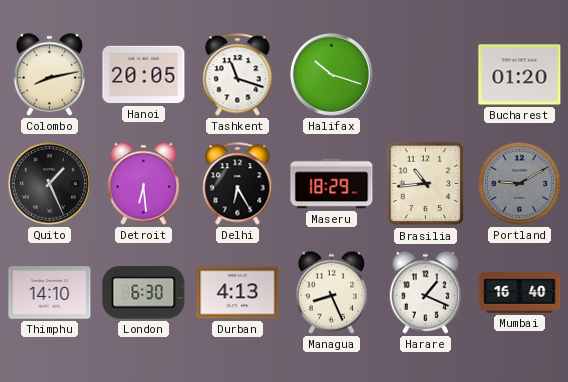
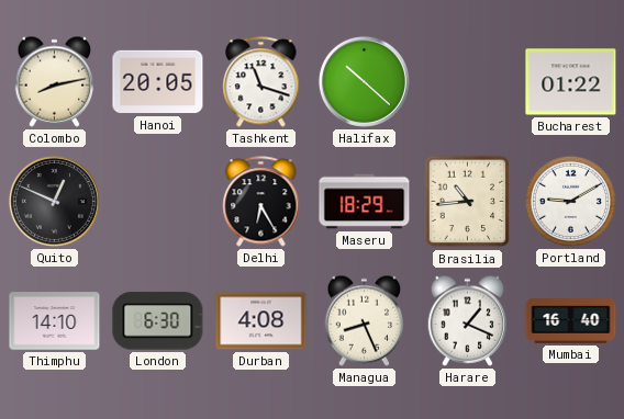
Halifax: 10:18 -> 10:22
Bucharest: 01:20 -> 01:22
Quito: 1:26 -> 12:49
Detroit: 6:29 -> none
Portland dial: grey -> white
Durban: 4:13 -> 4:08
